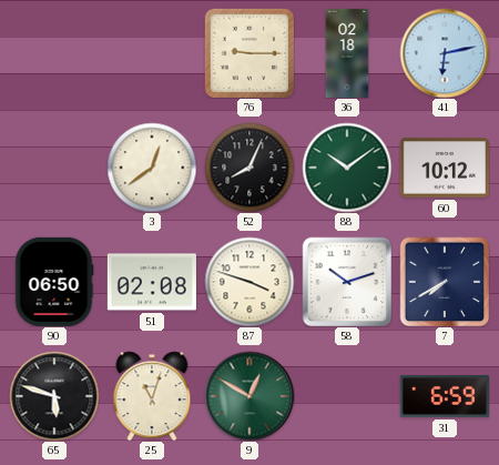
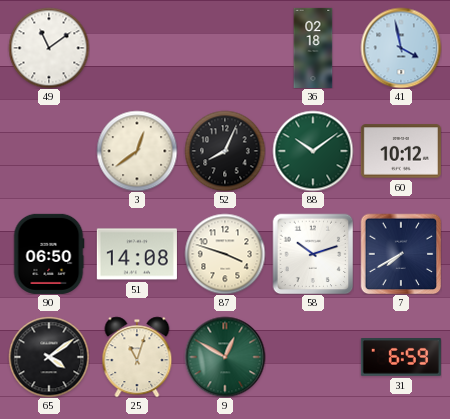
49: none -> 11:09
76: 9:15 -> none
41: 6:13 -> 3:58
51: 02:08 -> 14:08
65: 5:48 -> 4:09
